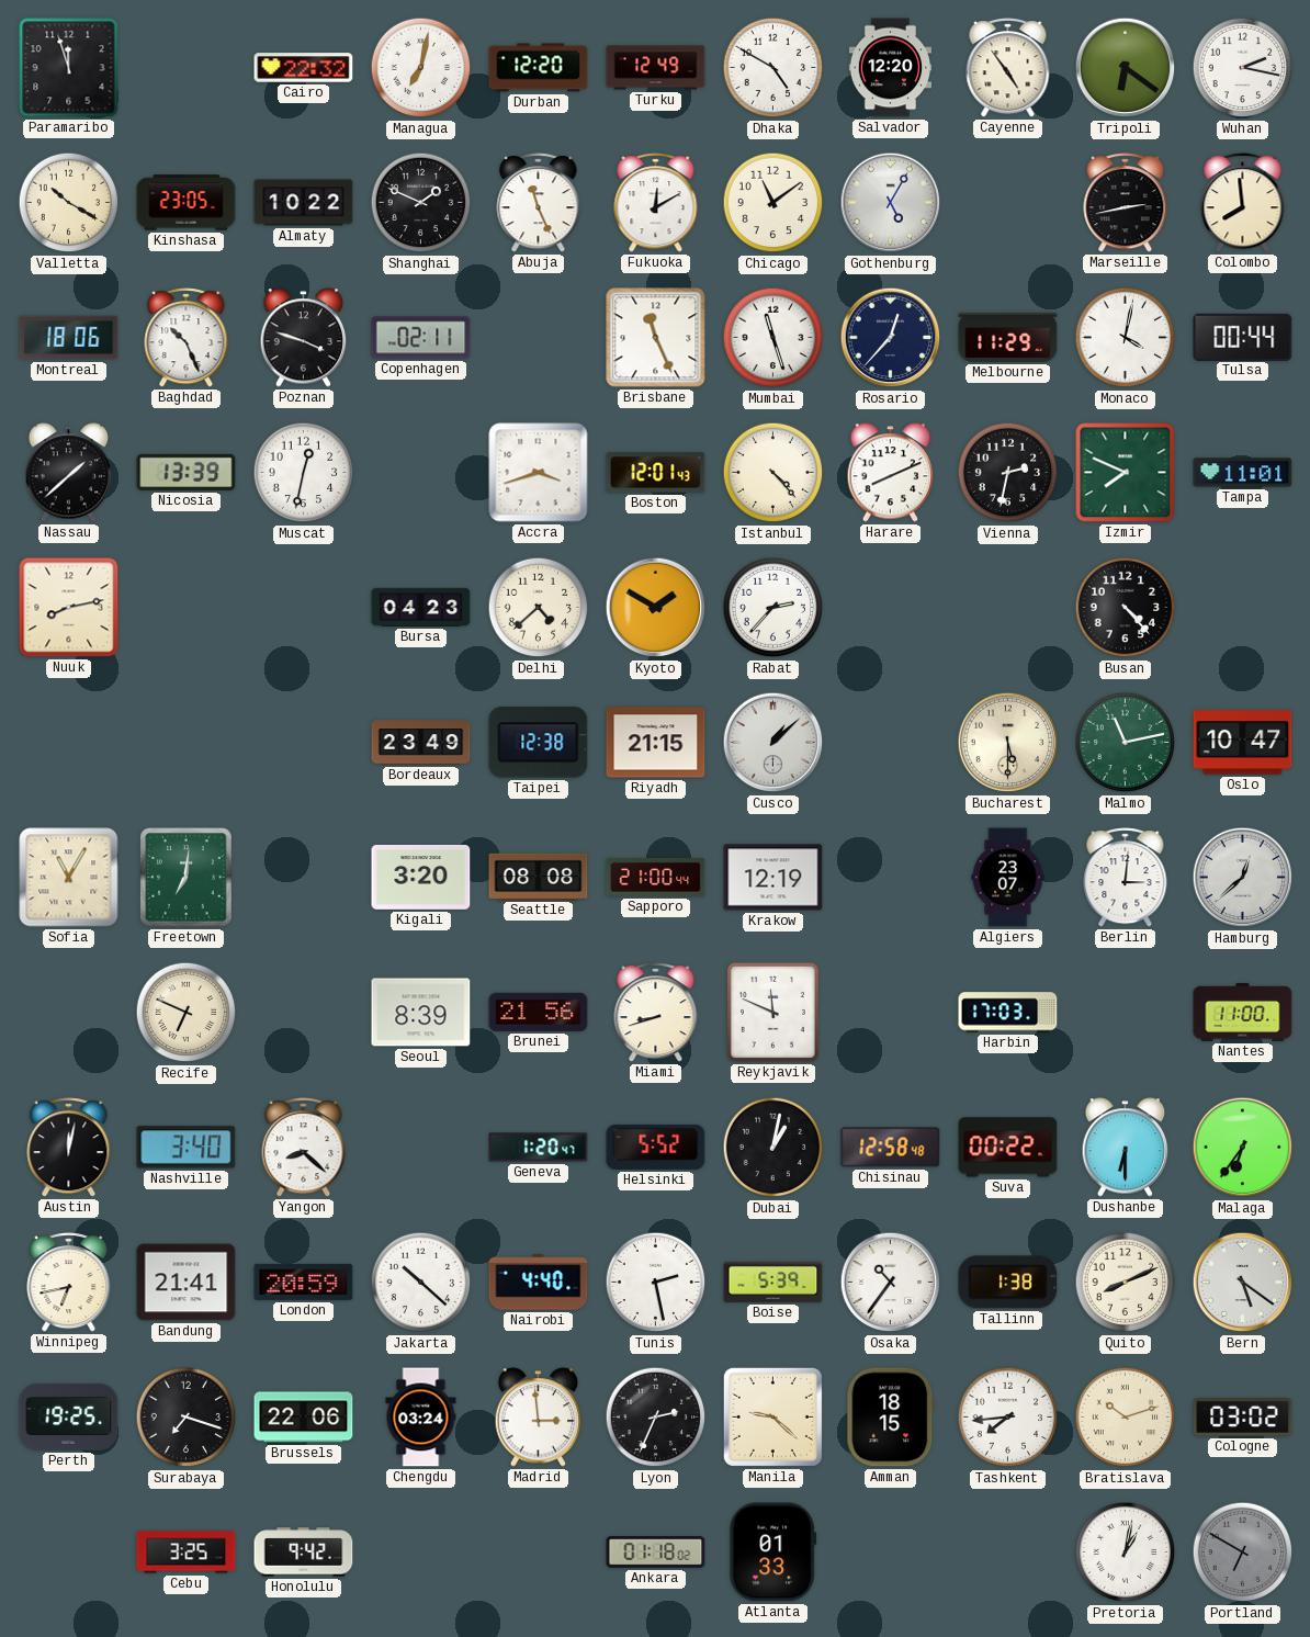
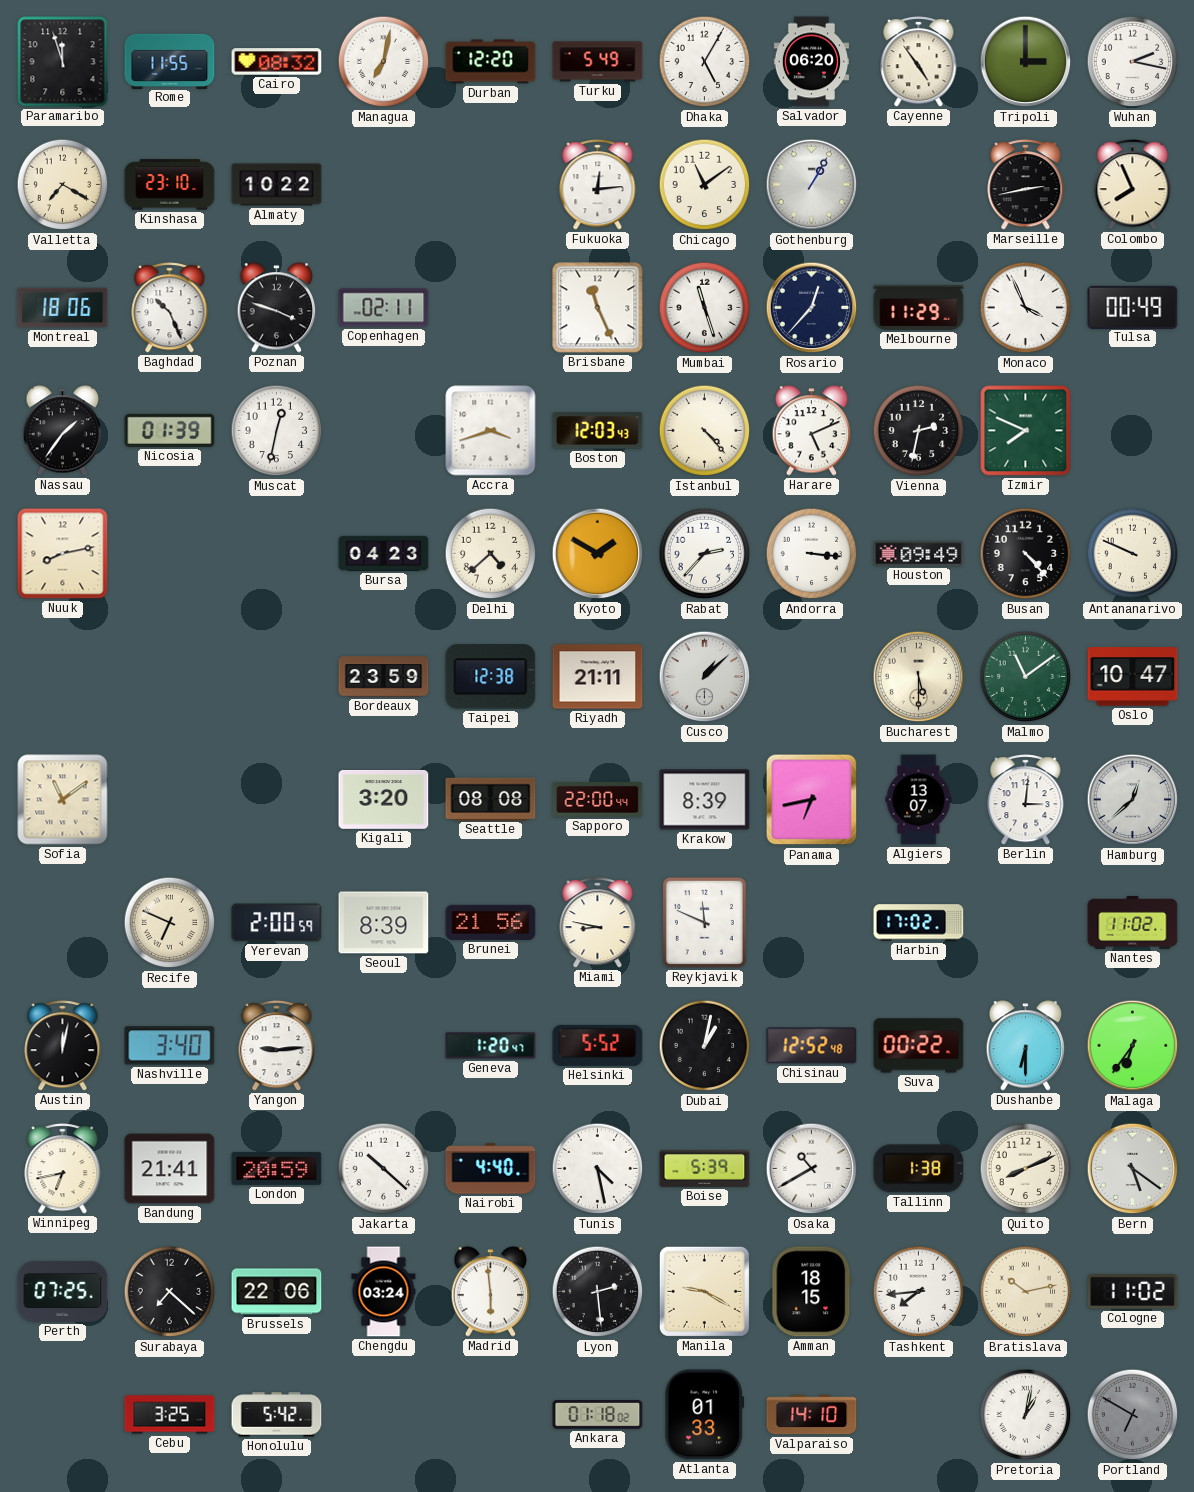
Rome: none -> 11:55
Cairo: 22:32 -> 08:32
Turku: 12:49 -> 5:49
Dhaka: 4:50 -> 5:05
Salvador: 12:20 -> 06:20
Tripoli: 6:21 -> 3:00
Valletta: 10:20 -> 7:20
Kinshasa: 23:05 -> 23:10
Shanghai: 1:49 -> none
Abuja: 11:26 -> none
Fukuoka: 12:10 -> 12:14
Gothenburg: 5:05 -> 1:05
Colombo: 7:59 -> 7:56
Monaco: 4:02 -> 3:56
Tulsa: 00:44 -> 00:49
Nassau: 1:38 -> 1:36
Nicosia: 13:39 -> 01:39
Boston: 12:01 -> 12:03
Harare: 8:11 -> 5:11
Tampa: 11:01 -> none
Andorra: none -> 3:16
Houston: none -> 09:49
Antananarivo: none -> 9:49
Bordeaux: 23:49 -> 23:59
Riyadh: 21:15 -> 21:11
Malmo: 11:13 -> 11:09
Sofia: 11:05 -> 11:09
Freetown: 7:01 -> none
Sapporo: 21:00 -> 22:00
Krakow: 12:19 -> 8:39
Panama: none -> 6:43
Algiers: 23:07 -> 13:07
Yerevan: none -> 2:00
Miami: 8:42 -> 8:47
Harbin: 17:03 -> 17:02
Nantes: 11:00 -> 11:02
Yangon: 8:22 -> 9:14
Chisinau: 12:58 -> 12:52
Tunis: 2:28 -> 4:28
Osaka: 10:36 -> 10:40
Perth: 19:25 -> 07:25
Surabaya: 7:18 -> 7:22
Madrid: 2:59 -> 5:59
Lyon: 2:34 -> 2:29
Manila: 9:22 -> 9:20
Bratislava: 10:12 -> 10:13
Cologne: 03:02 -> 11:02
Honolulu: 9:42 -> 5:42
Valparaiso: none -> 14:10
